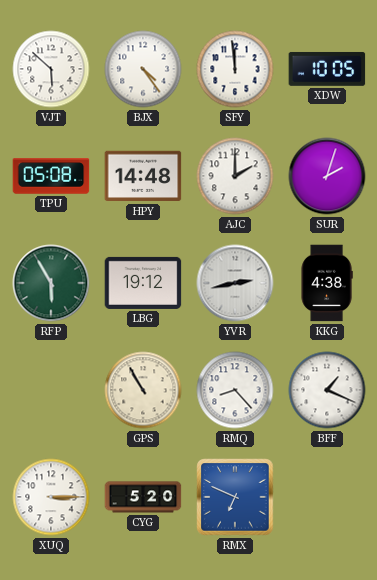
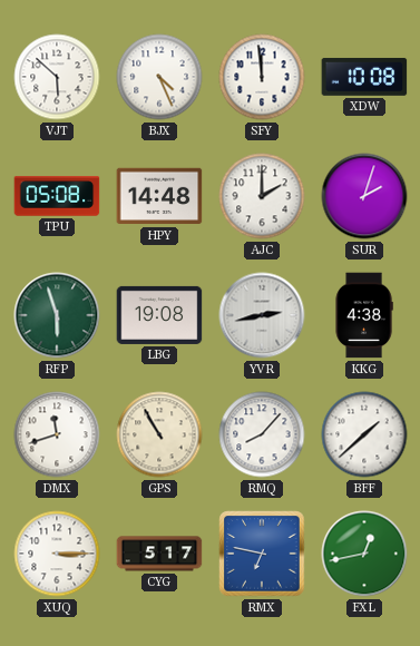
BJX: 4:24 -> 4:26
XDW: 10:05 -> 10:08
RFP: 5:55 -> 5:57
LBG: 19:12 -> 19:08
DMX: none -> 11:42
RMQ: 8:23 -> 8:07
BFF: 1:19 -> 1:38
CYG: 5:20 -> 5:17
RMX: 6:49 -> 6:47
FXL: none -> 12:43
